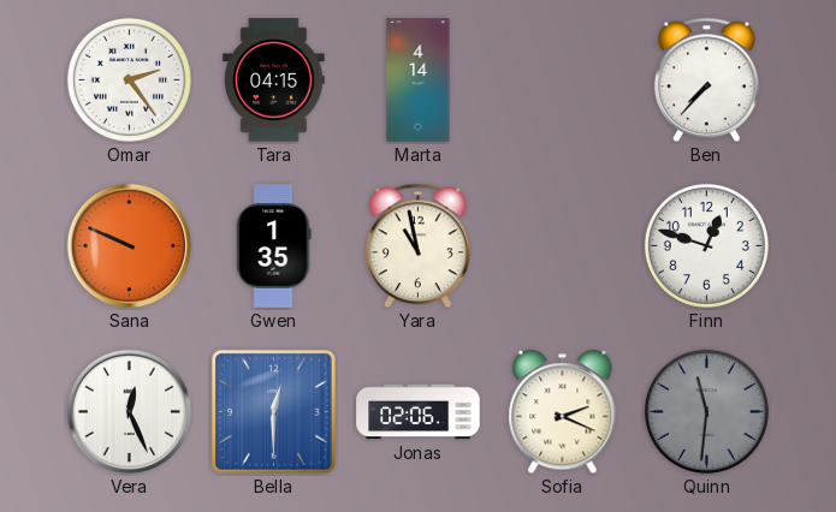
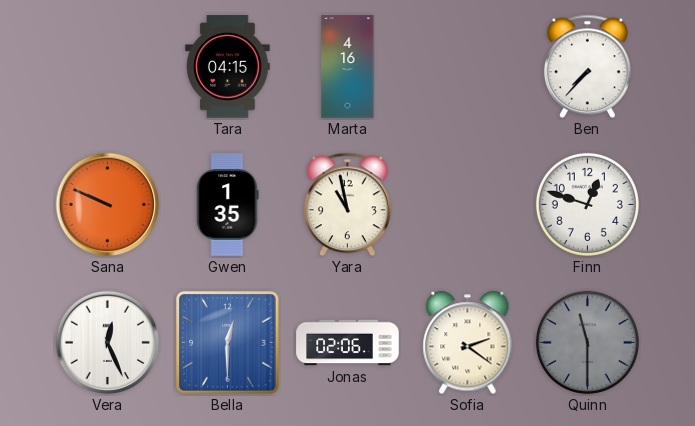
Omar: 2:24 -> none
Marta: 4:14 -> 4:16
Sofia: 2:19 -> 2:21
Quinn: 11:31 -> 11:30
